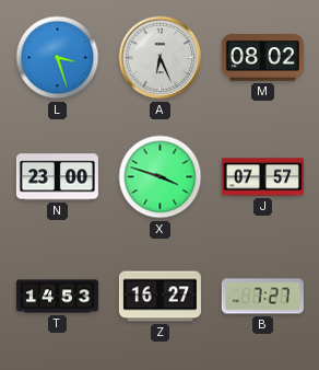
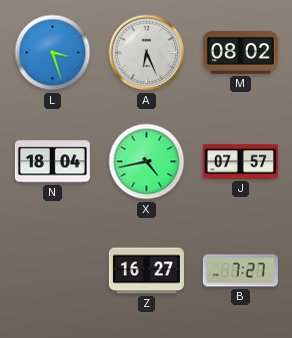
N: 23:00 -> 18:04
X: 3:48 -> 4:43
T: 14:53 -> none
